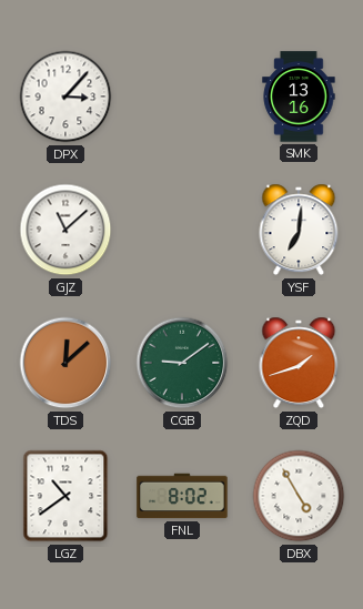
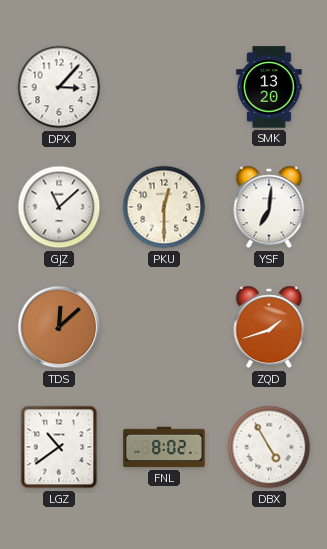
SMK: 13:16 -> 13:20
PKU: none -> 12:30
CGB: 9:09 -> none
